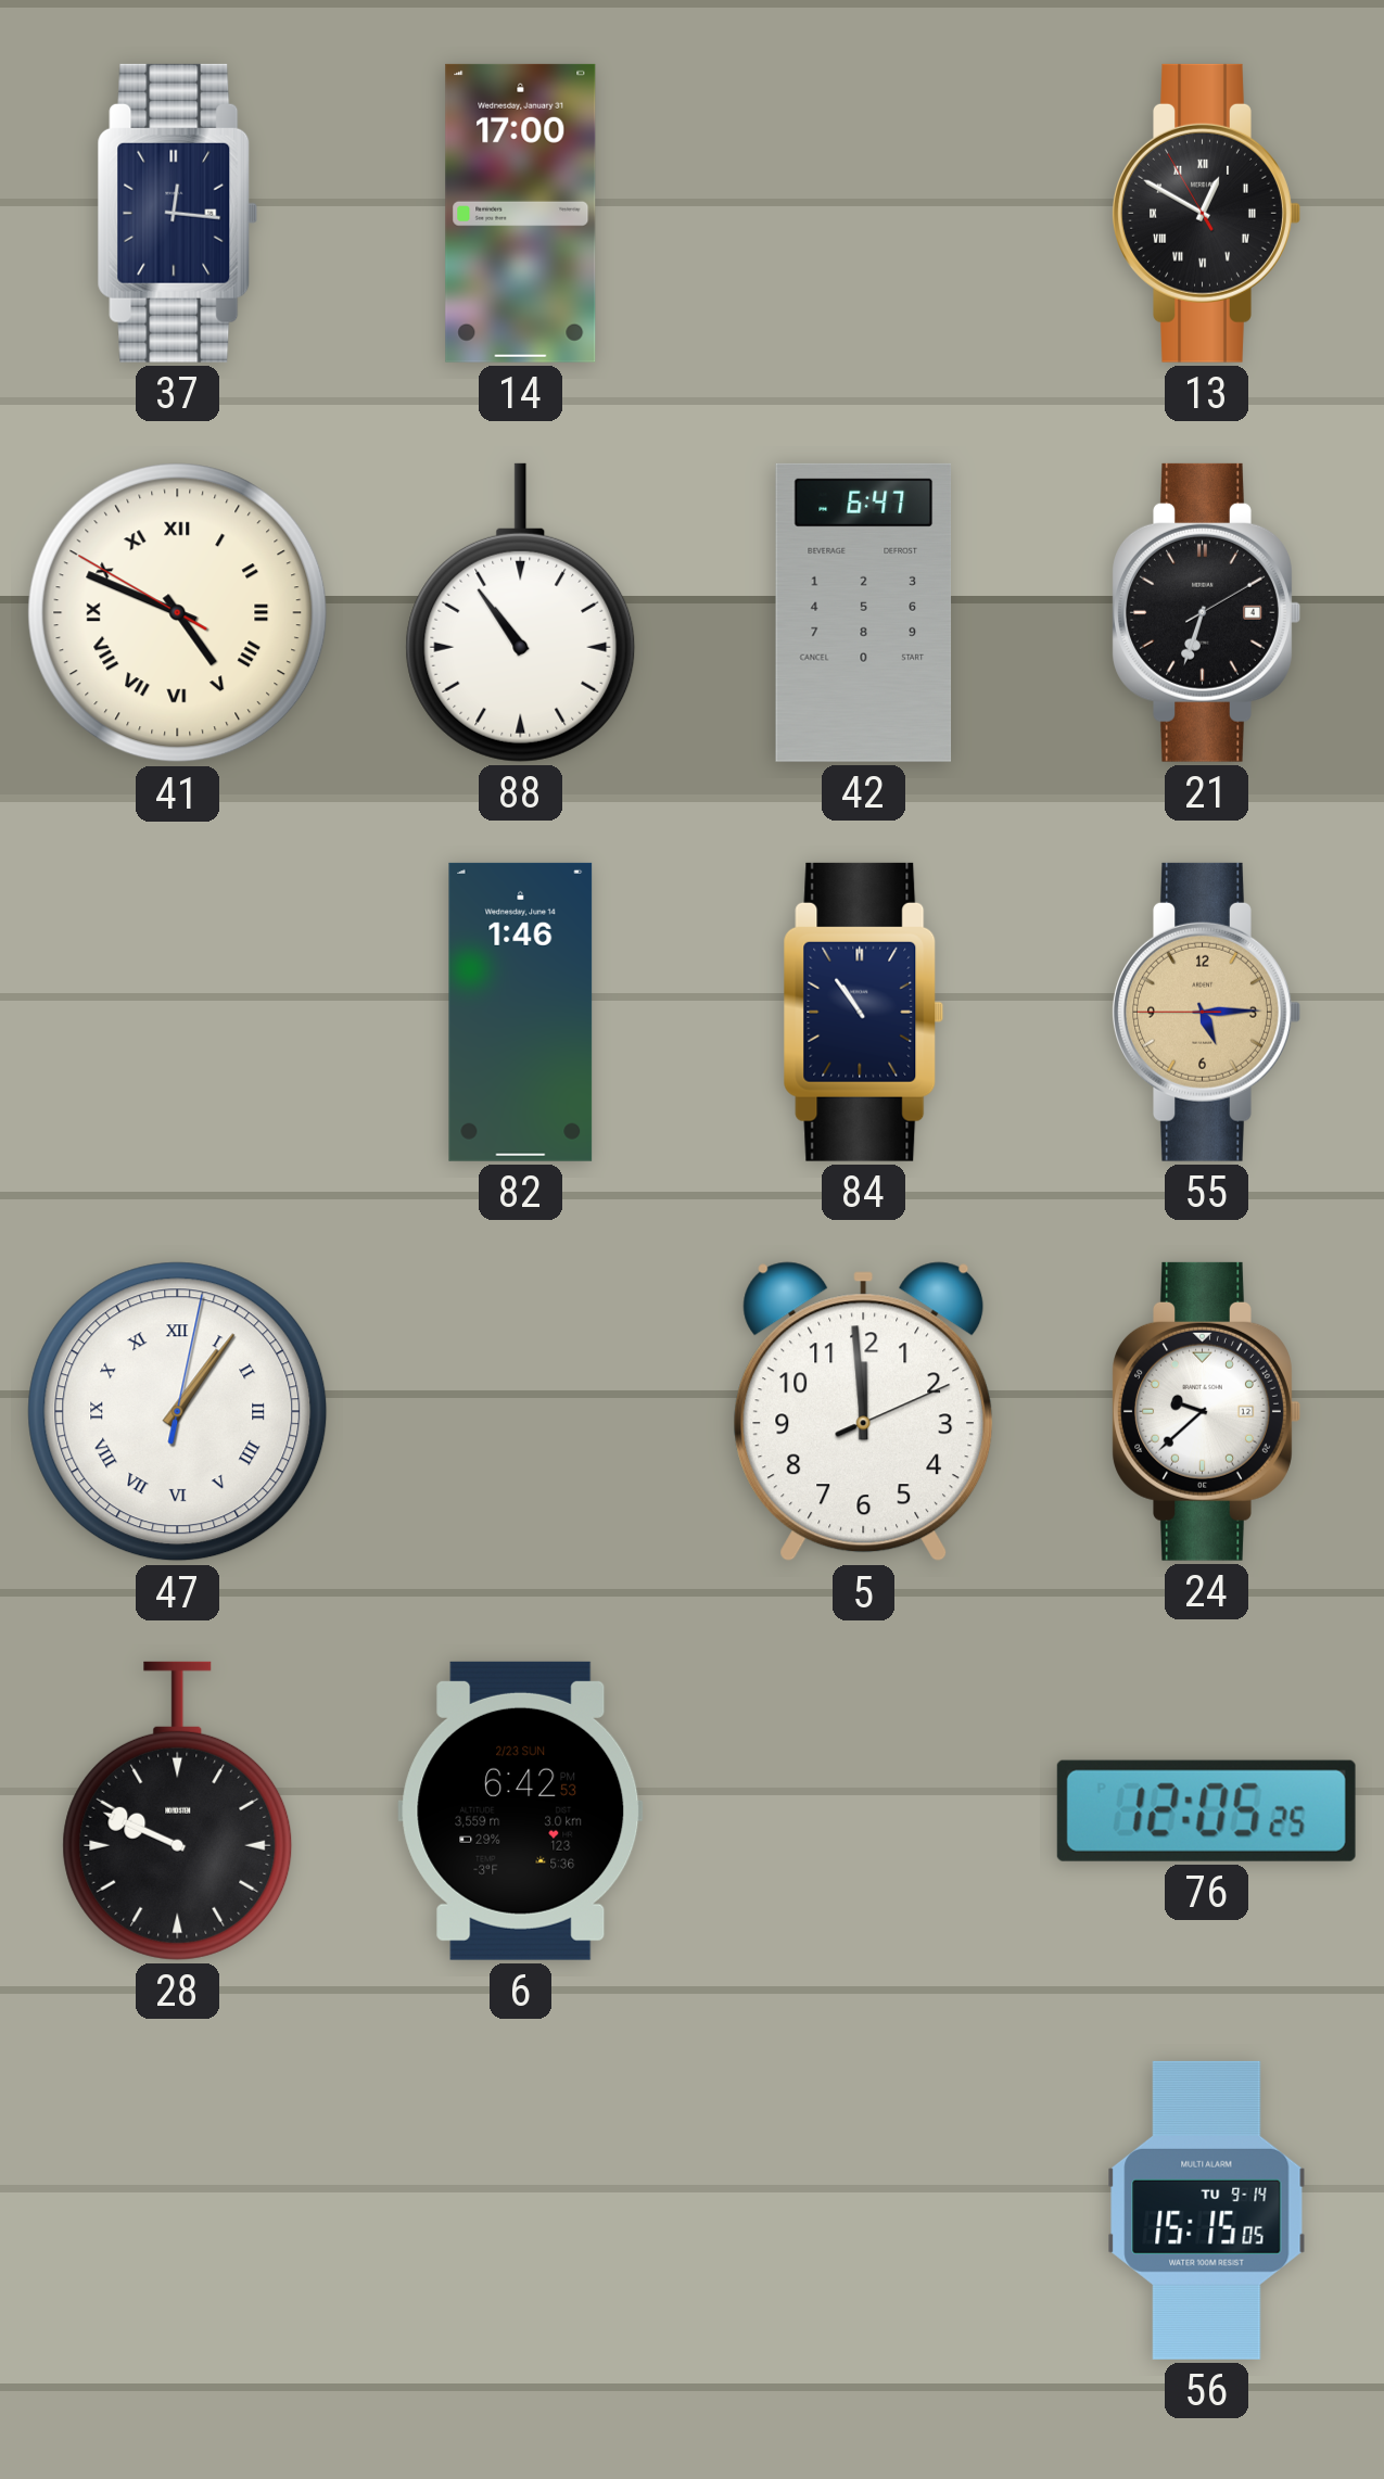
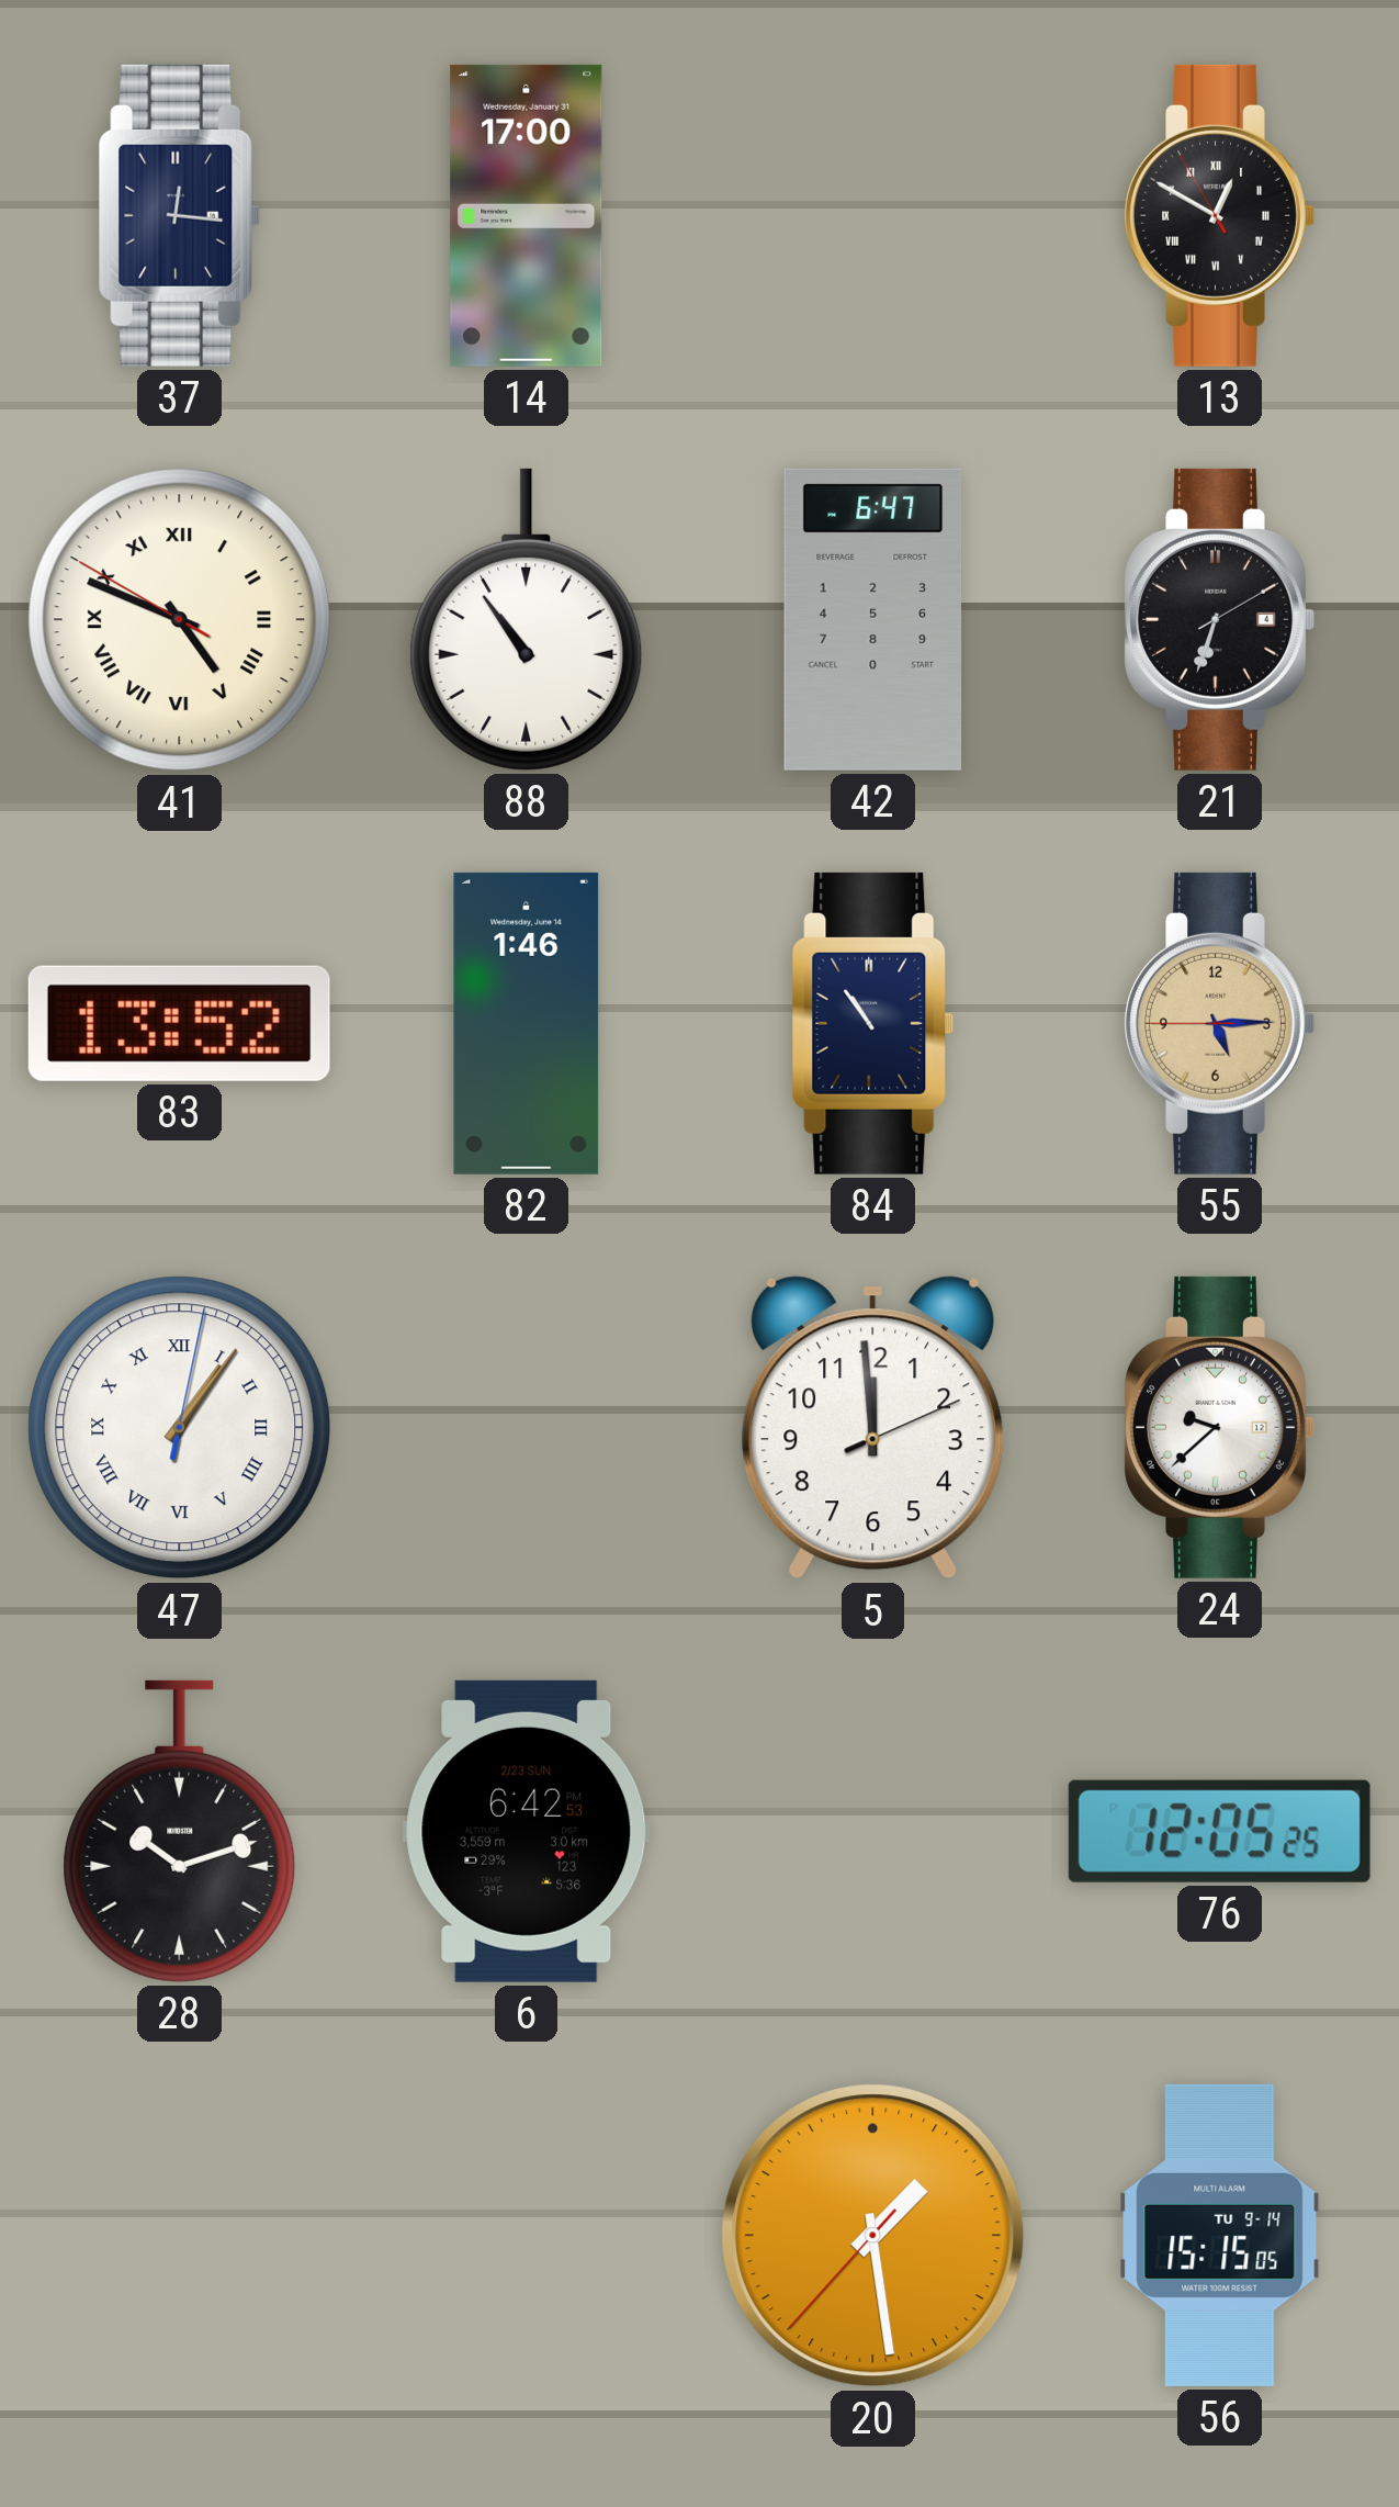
83: none -> 13:52
28: 9:49 -> 10:12
20: none -> 1:28
